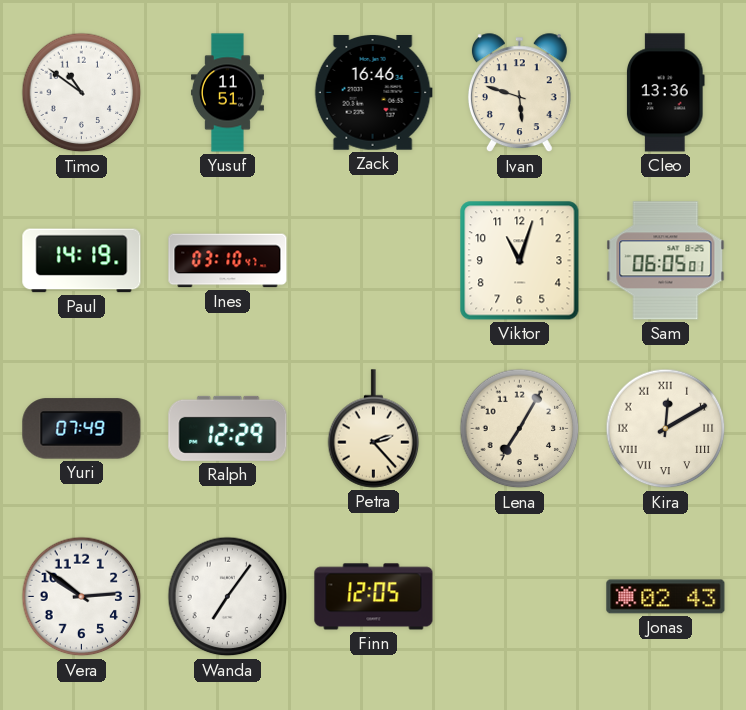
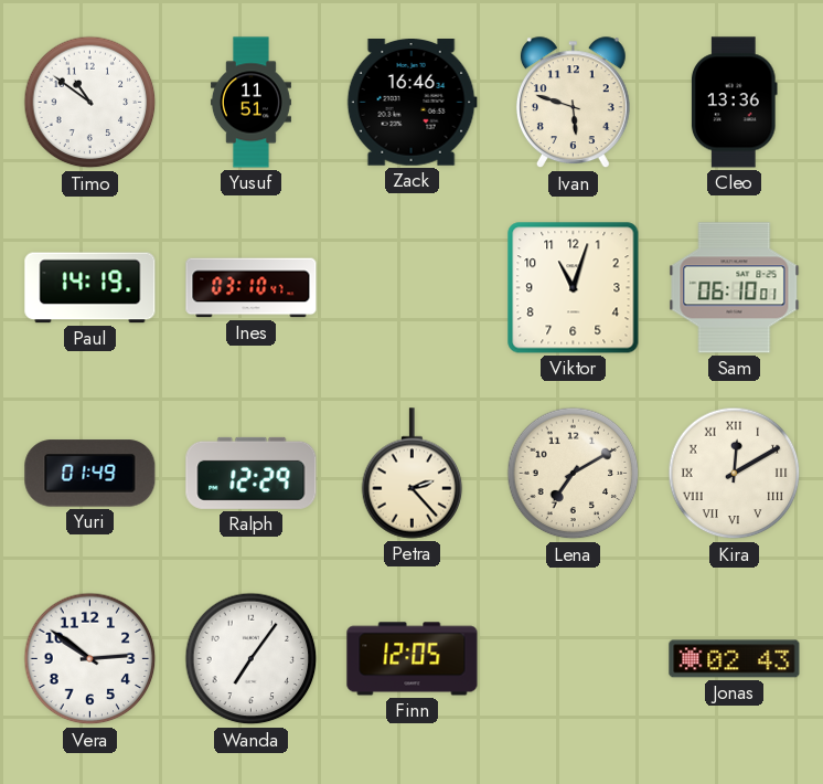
Sam: 06:05 -> 06:10
Yuri: 07:49 -> 01:49
Lena: 7:05 -> 7:10
